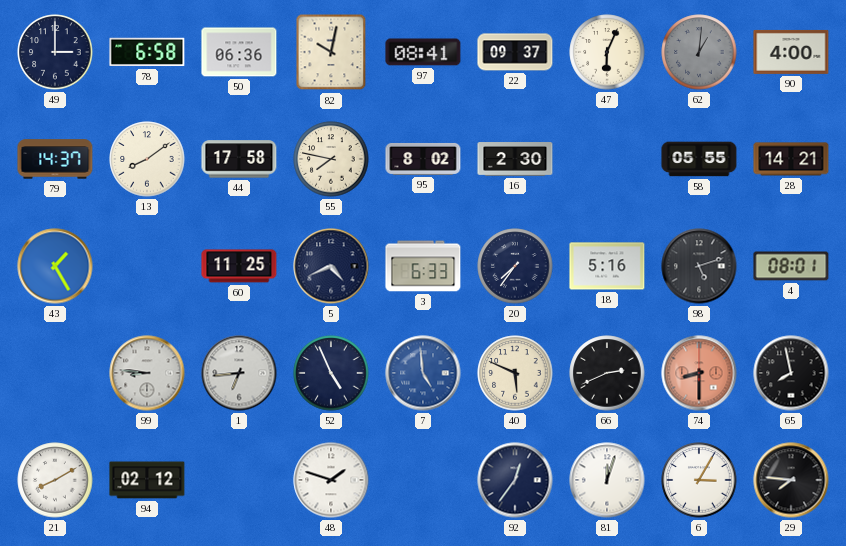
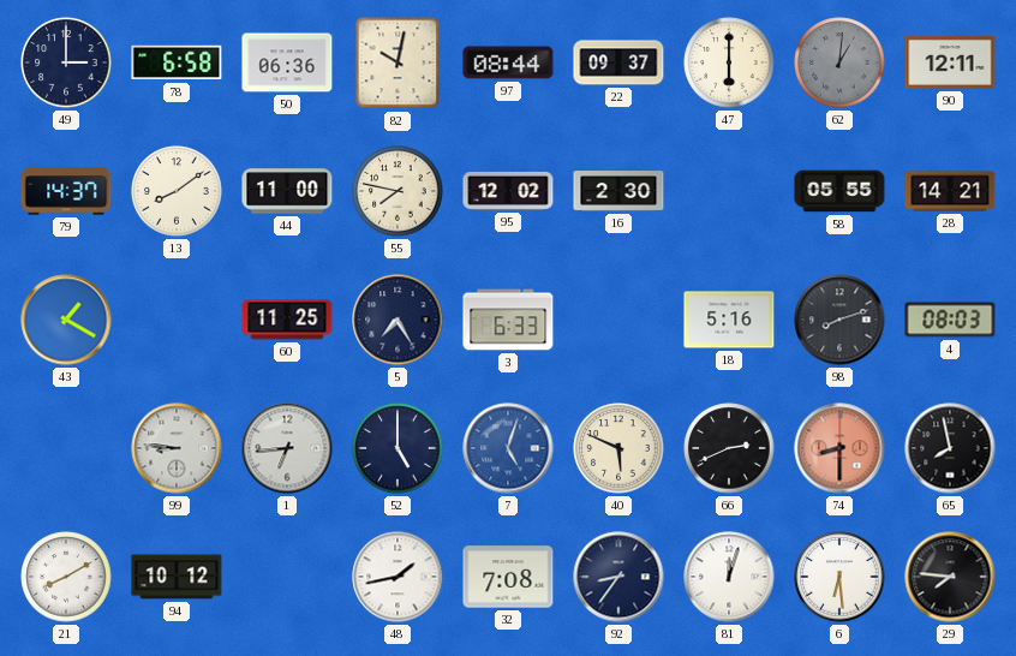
97: 08:41 -> 08:44
47: 6:04 -> 6:00
90: 4:00 -> 12:11
44: 17:58 -> 11:00
95: 8:02 -> 12:02
43: 1:25 -> 1:20
5: 4:41 -> 7:25
20: 7:36 -> none
98: 5:12 -> 8:12
4: 08:01 -> 08:03
52: 4:56 -> 5:00
7: 4:59 -> 5:03
94: 02:12 -> 10:12
48: 1:48 -> 1:43
32: none -> 7:08
92: 12:36 -> 8:36
6: 3:05 -> 6:29
